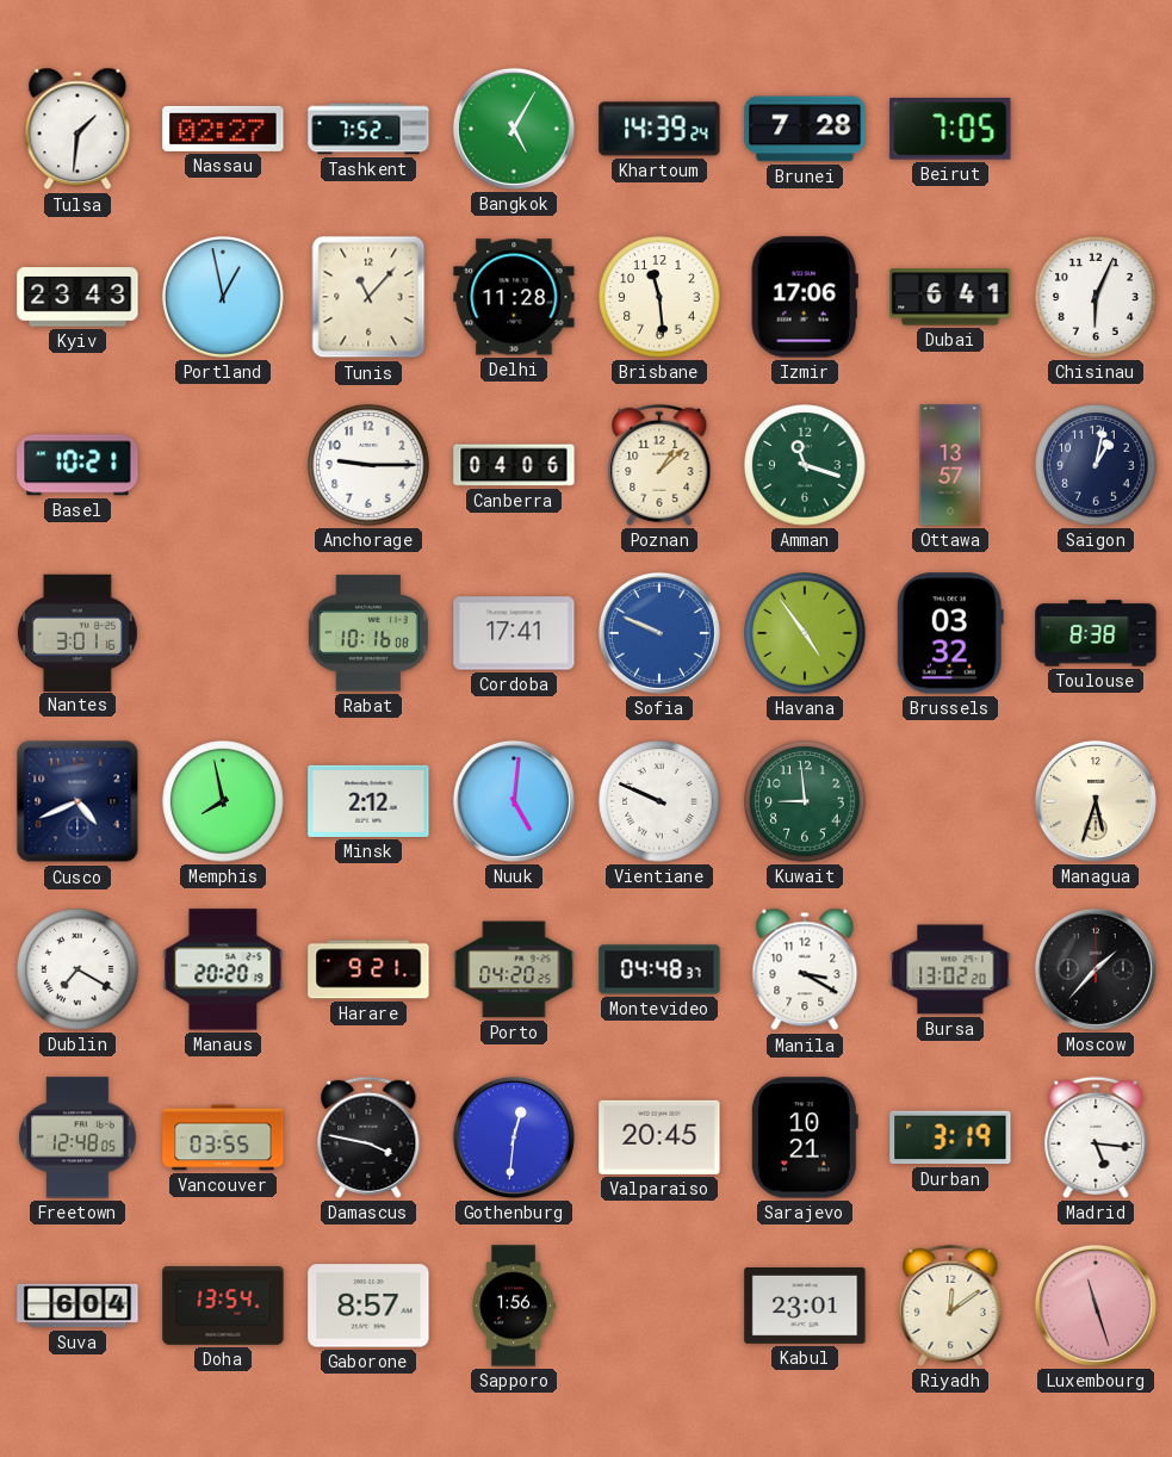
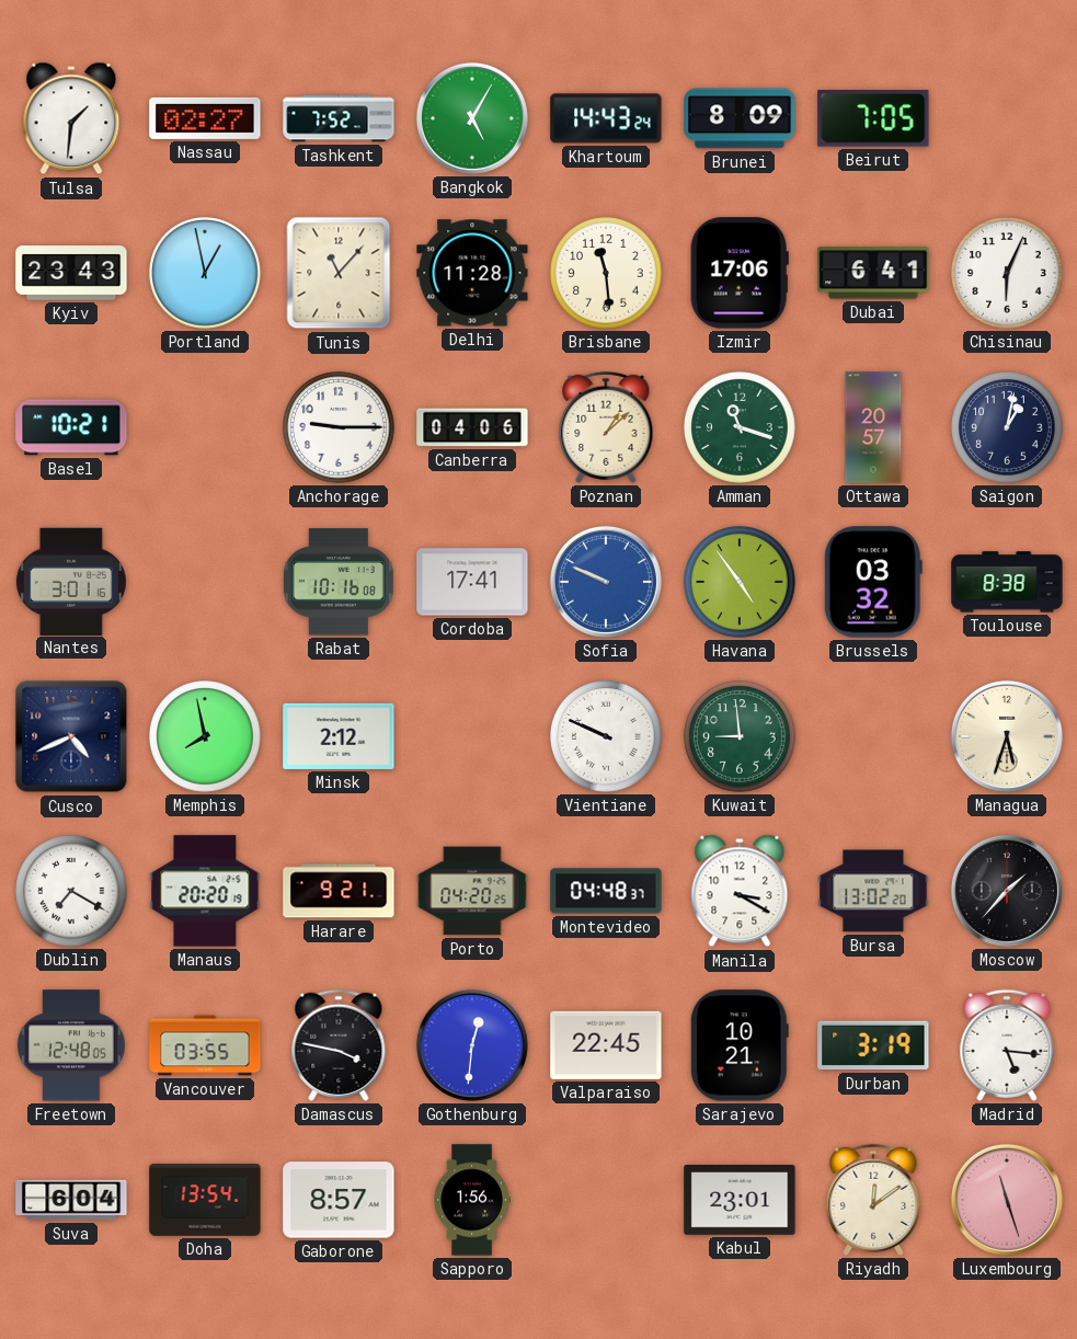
Khartoum: 14:39 -> 14:43
Brunei: 7:28 -> 8:09
Ottawa: 13:57 -> 20:57
Nuuk: 5:01 -> none
Valparaiso: 20:45 -> 22:45
